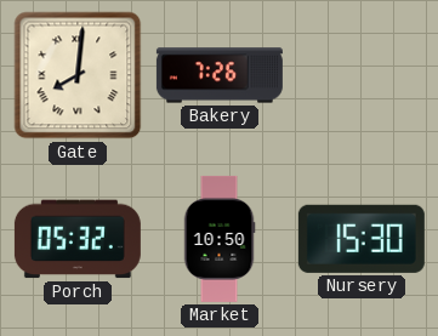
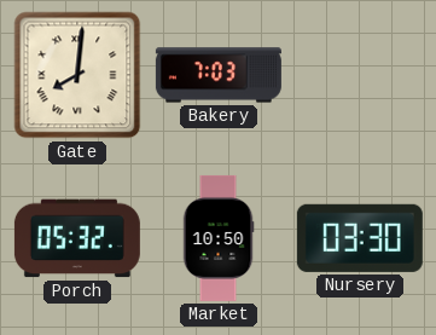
Bakery: 7:26 -> 7:03
Nursery: 15:30 -> 03:30
